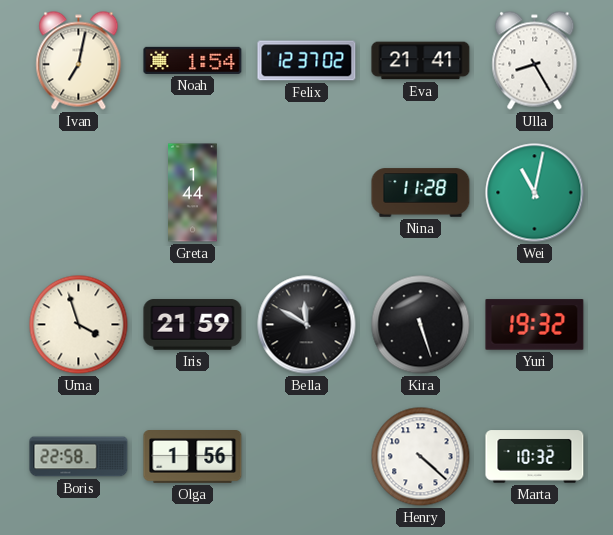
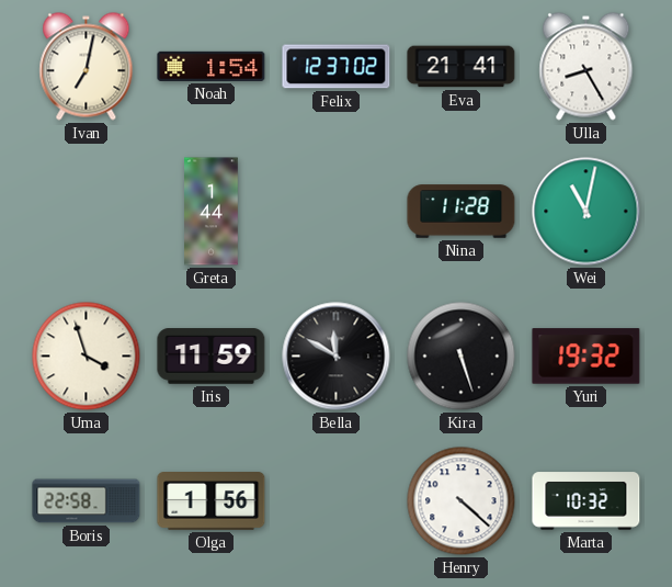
Iris: 21:59 -> 11:59
